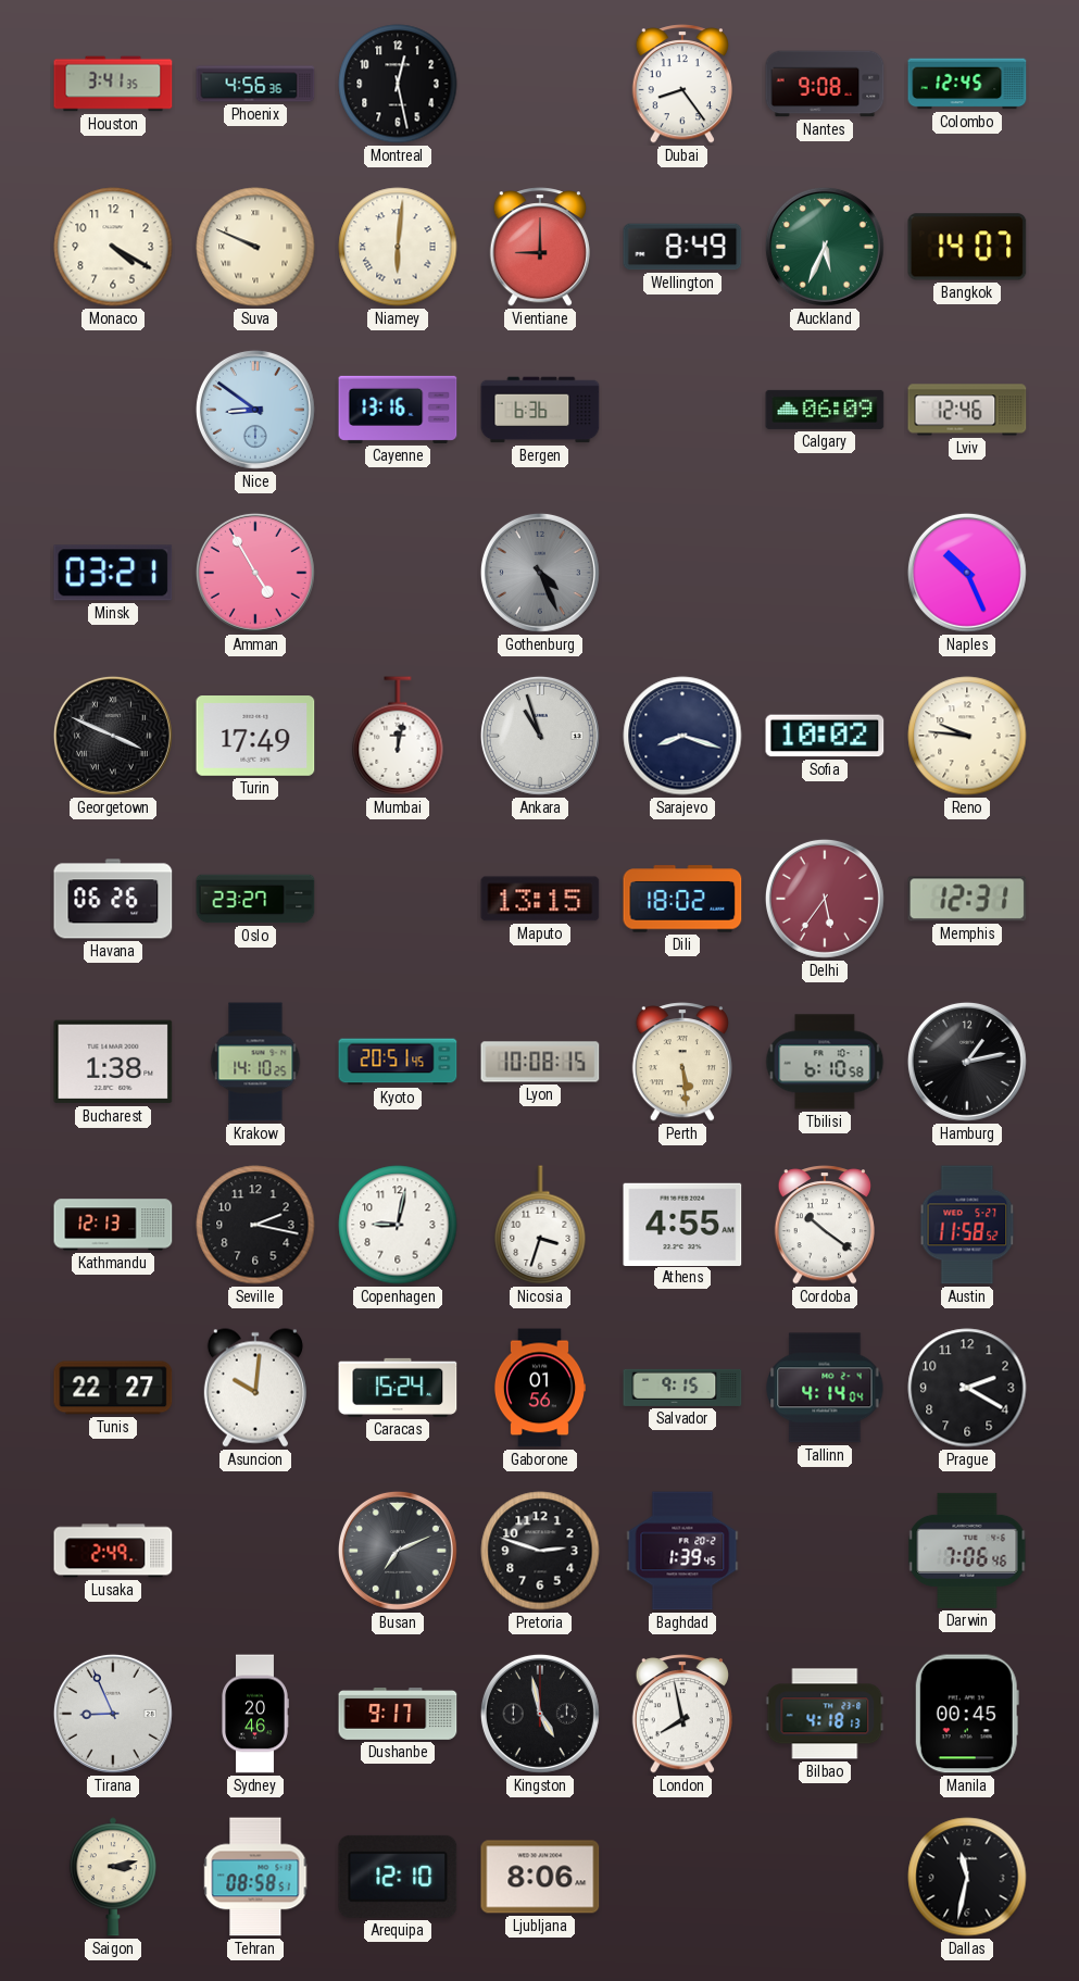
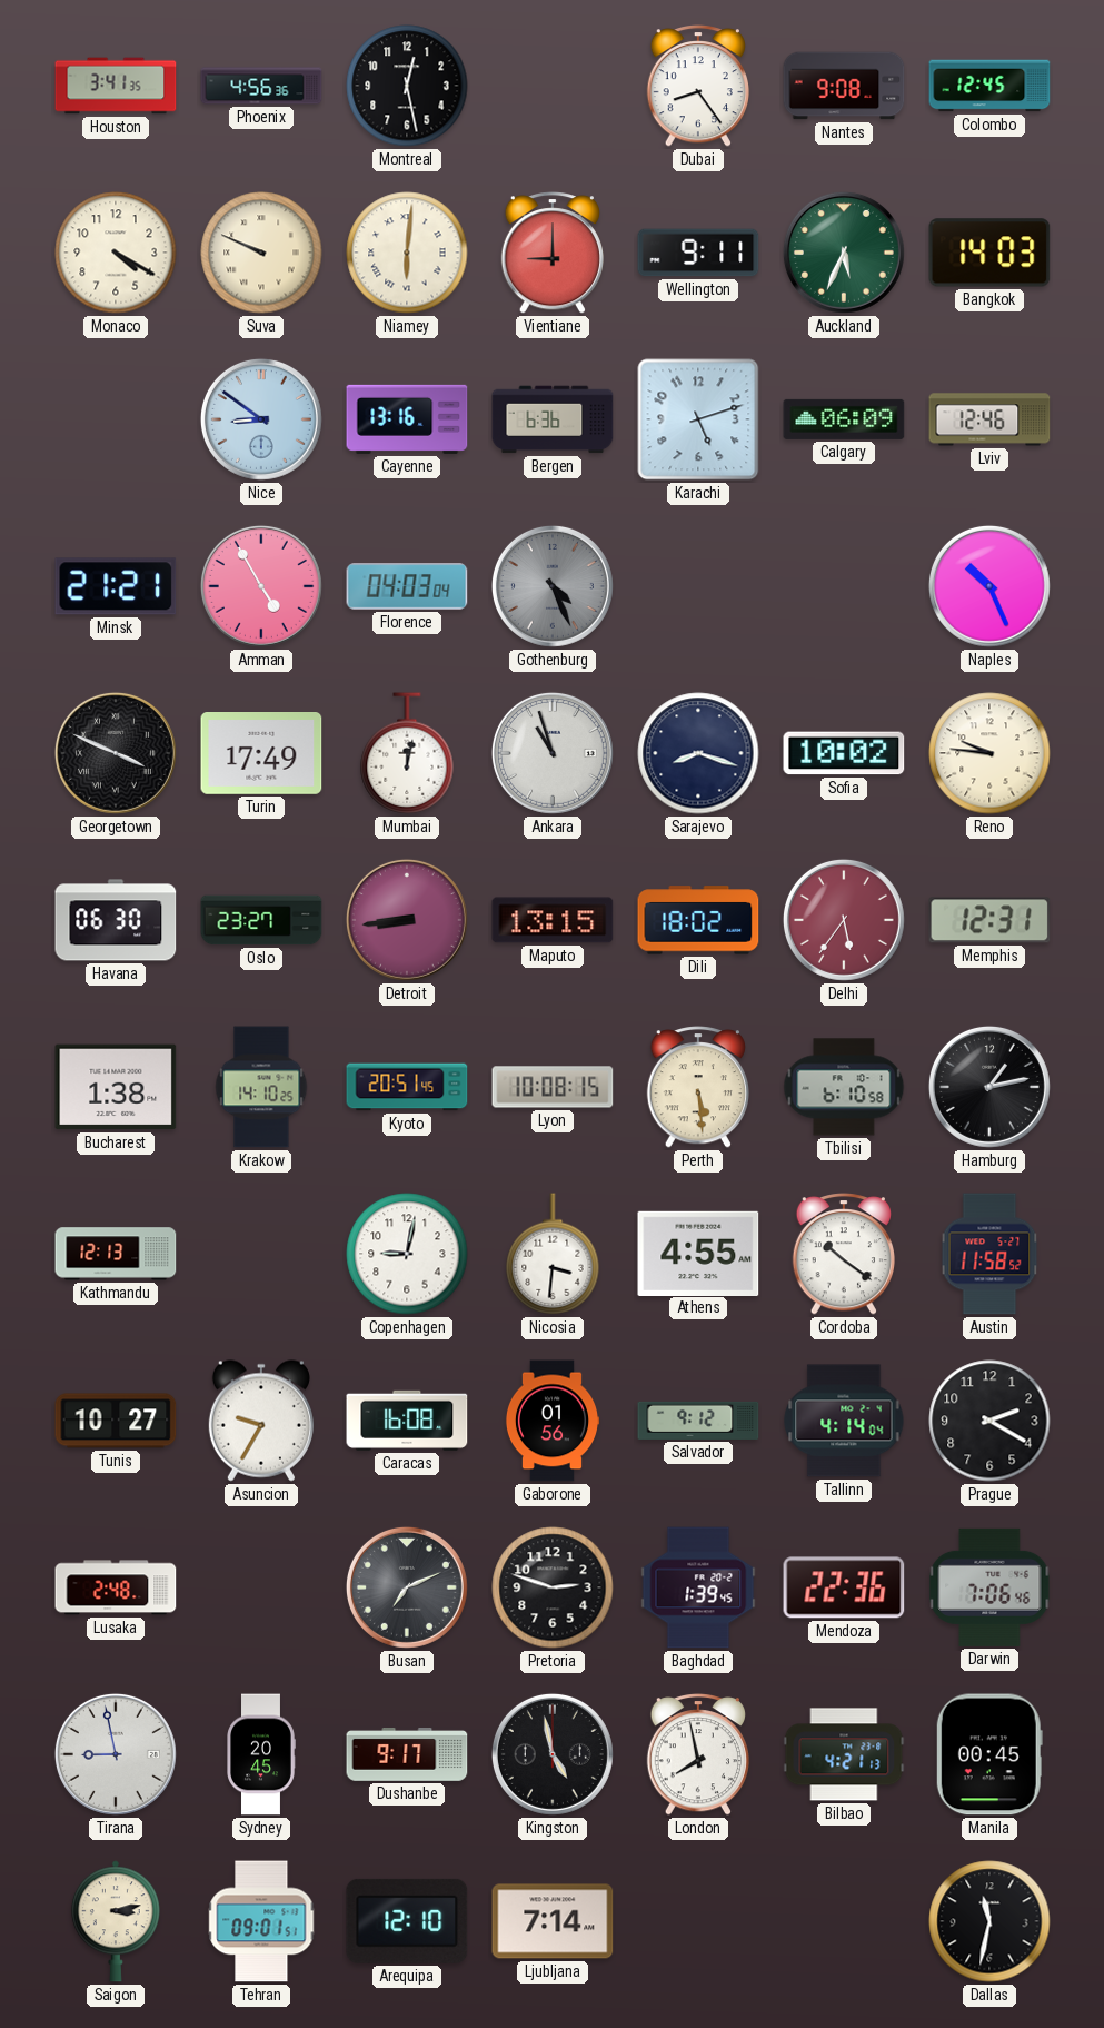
Wellington: 8:49 -> 9:11
Bangkok: 14:07 -> 14:03
Karachi: none -> 5:12
Minsk: 03:21 -> 21:21
Florence: none -> 04:03
Havana: 06:26 -> 06:30
Detroit: none -> 8:44
Seville: 2:17 -> none
Nicosia: 3:33 -> 3:31
Tunis: 22:27 -> 10:27
Asuncion: 10:01 -> 9:35
Caracas: 15:24 -> 16:08
Salvador: 9:15 -> 9:12
Lusaka: 2:49 -> 2:48
Mendoza: none -> 22:36
Tirana: 8:56 -> 8:58
Sydney: 20:46 -> 20:45
Bilbao: 4:18 -> 4:21
Tehran: 08:58 -> 09:01
Ljubljana: 8:06 -> 7:14
